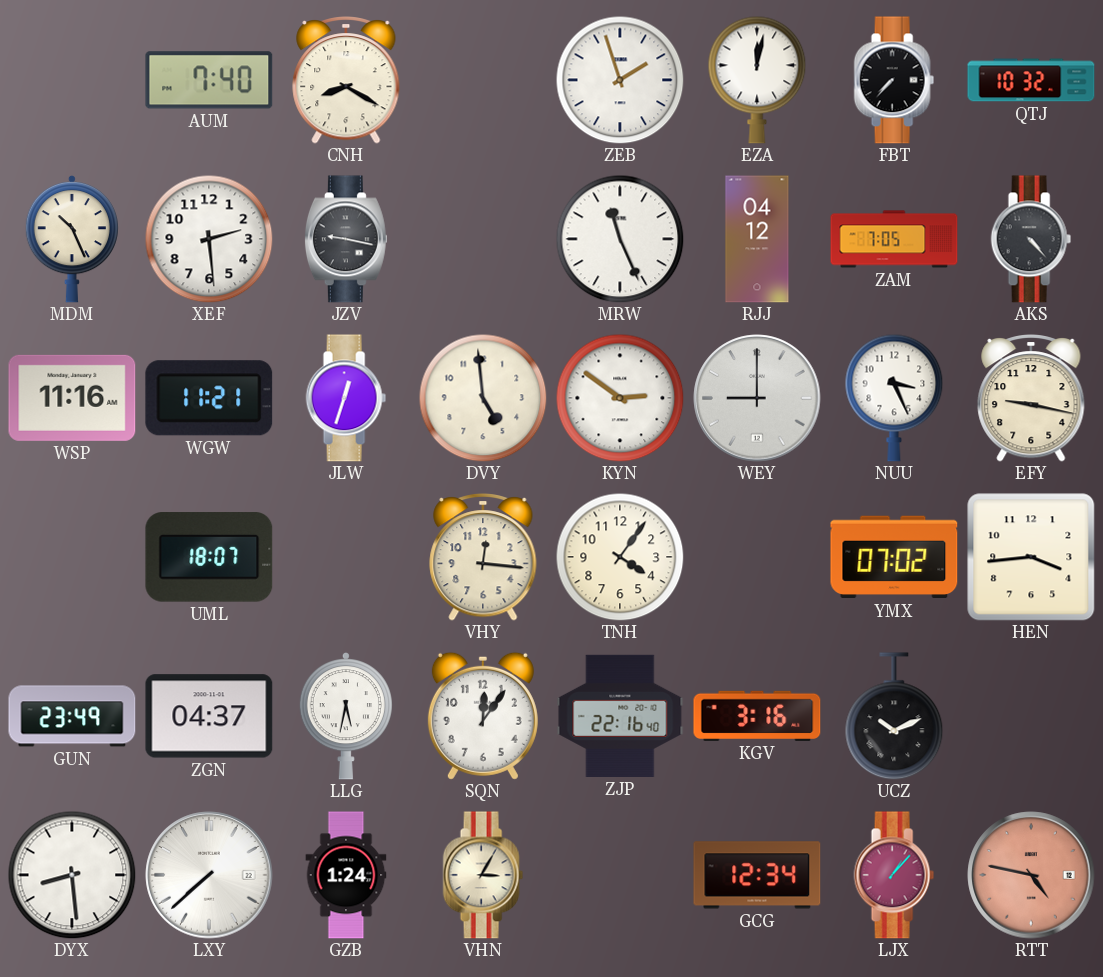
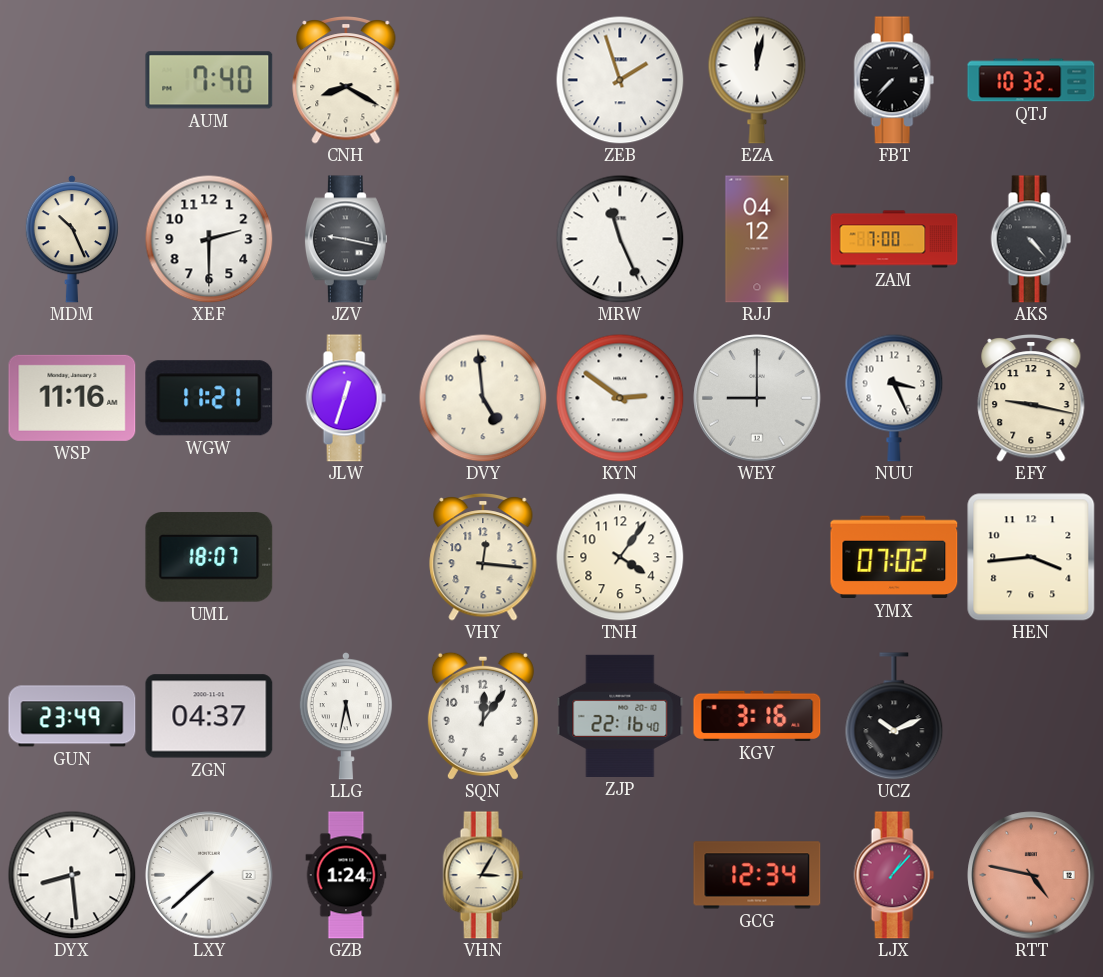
XEF: 2:29 -> 2:30
ZAM: 7:05 -> 7:00
